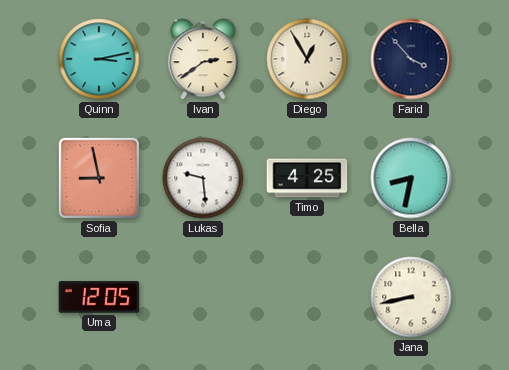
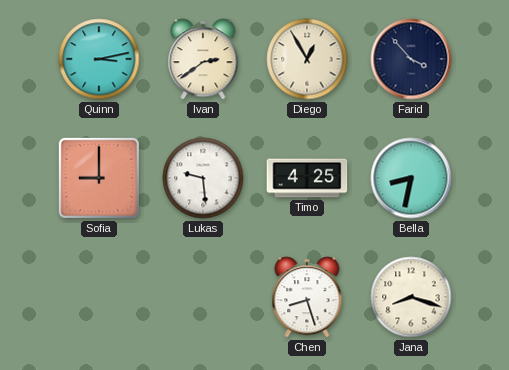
Sofia: 8:58 -> 9:00
Uma: 12:05 -> none
Chen: none -> 8:27
Jana: 8:43 -> 8:18
